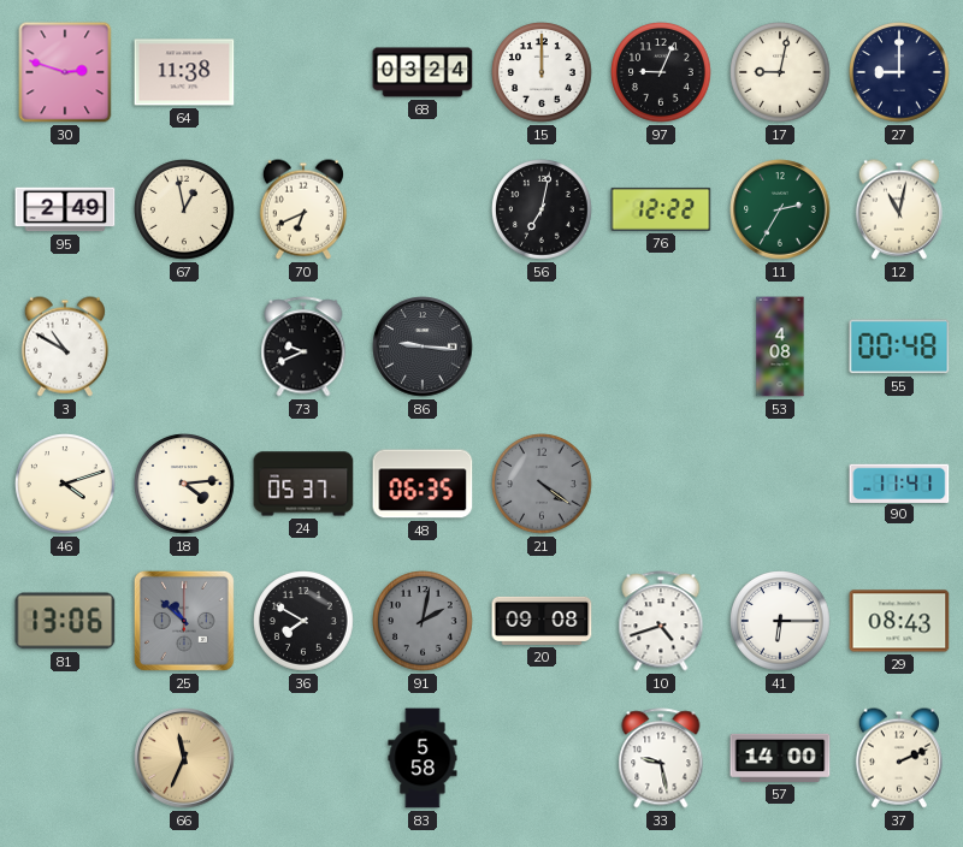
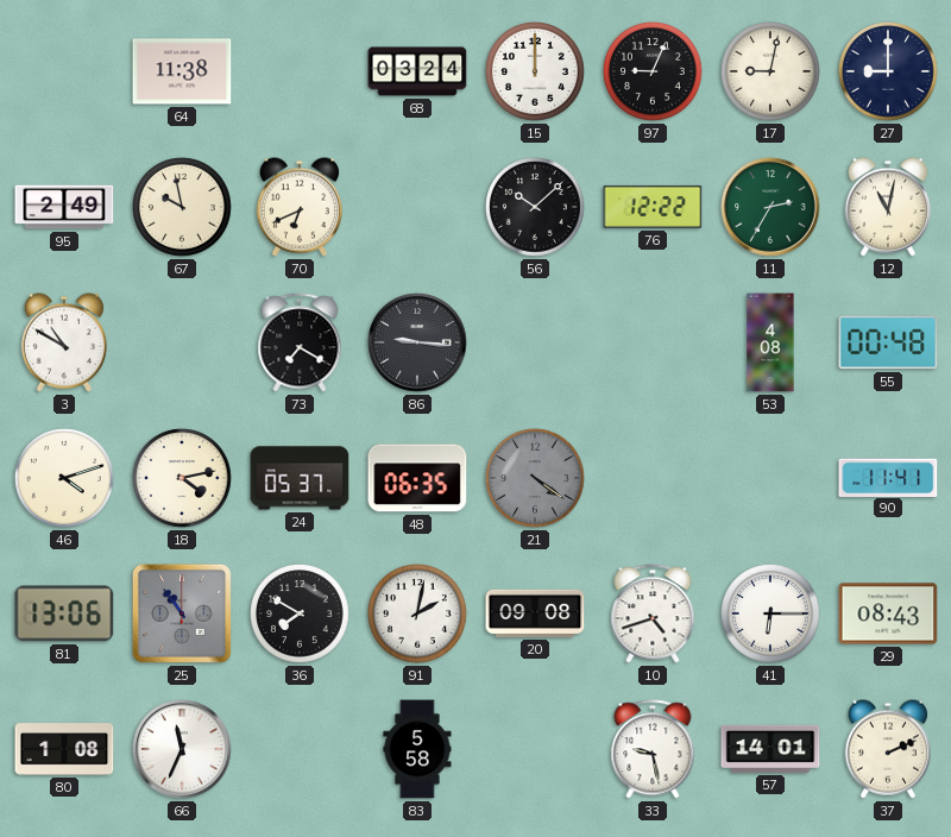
30: 2:48 -> none
67: 12:58 -> 9:58
56: 7:02 -> 10:08
73: 9:41 -> 7:20
18: 4:14 -> 4:13
25: 10:52 -> 10:54
91 dial: grey -> white
80: none -> 1:08
66 dial: champagne -> white
57: 14:00 -> 14:01
